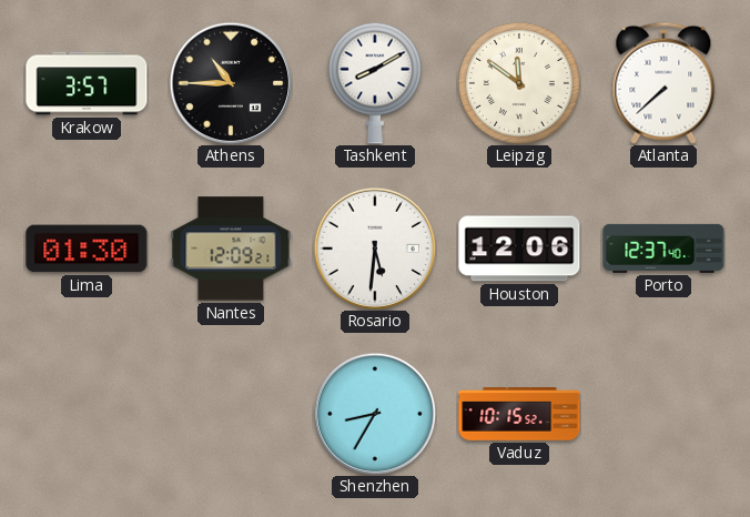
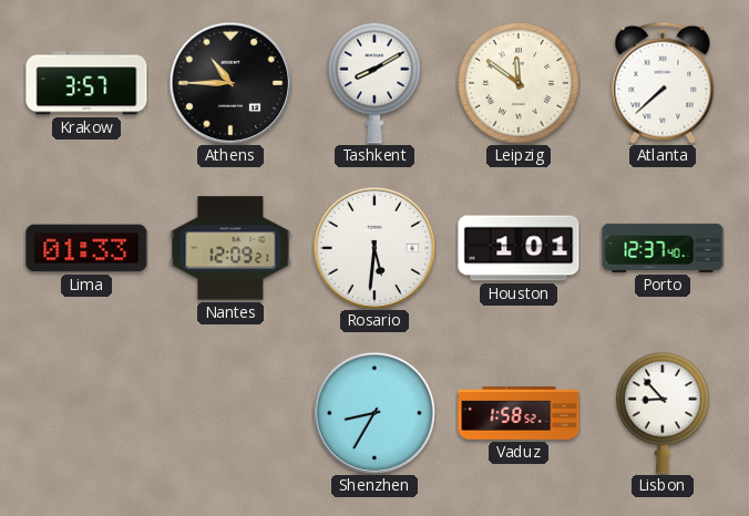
Lima: 01:30 -> 01:33
Houston: 12:06 -> 1:01
Vaduz: 10:15 -> 1:58
Lisbon: none -> 8:53
